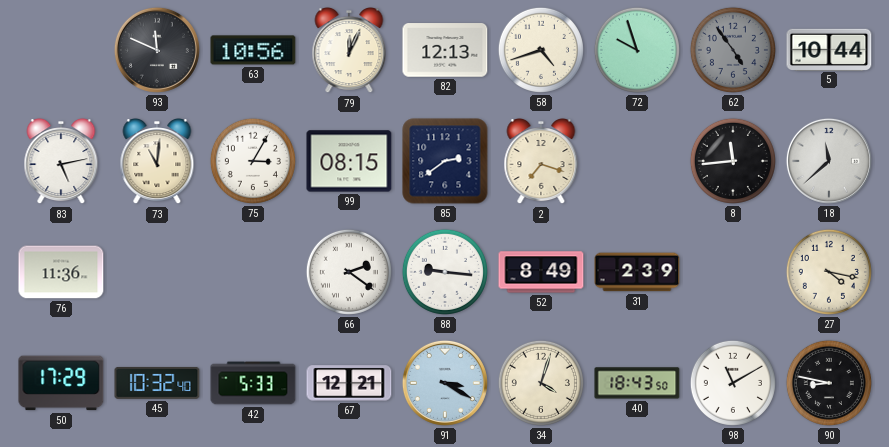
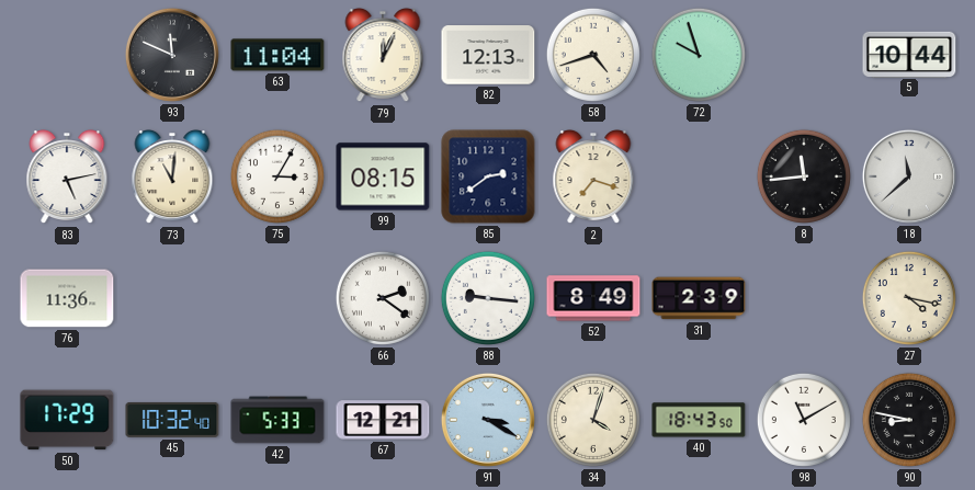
63: 10:56 -> 11:04
62: 4:54 -> none
